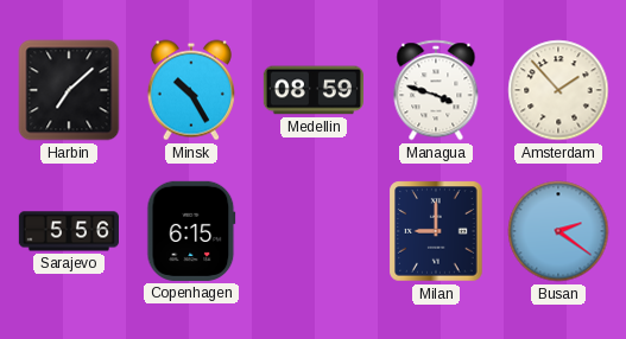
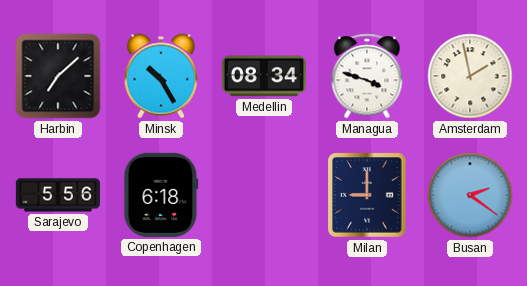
Medellin: 08:59 -> 08:34
Amsterdam: 1:53 -> 1:58
Copenhagen: 6:15 -> 6:18
